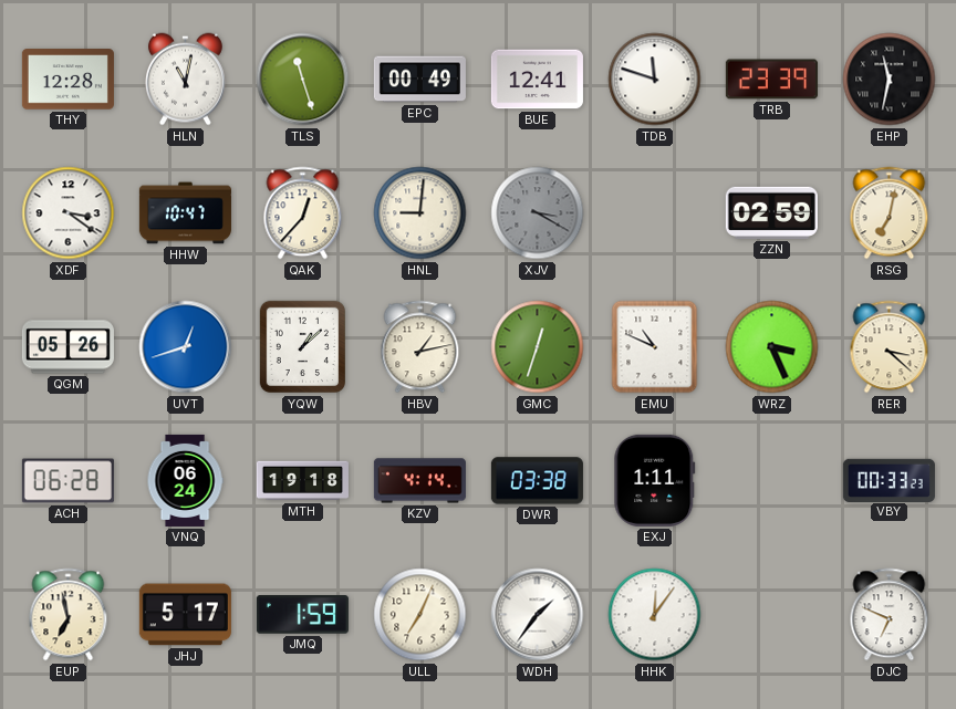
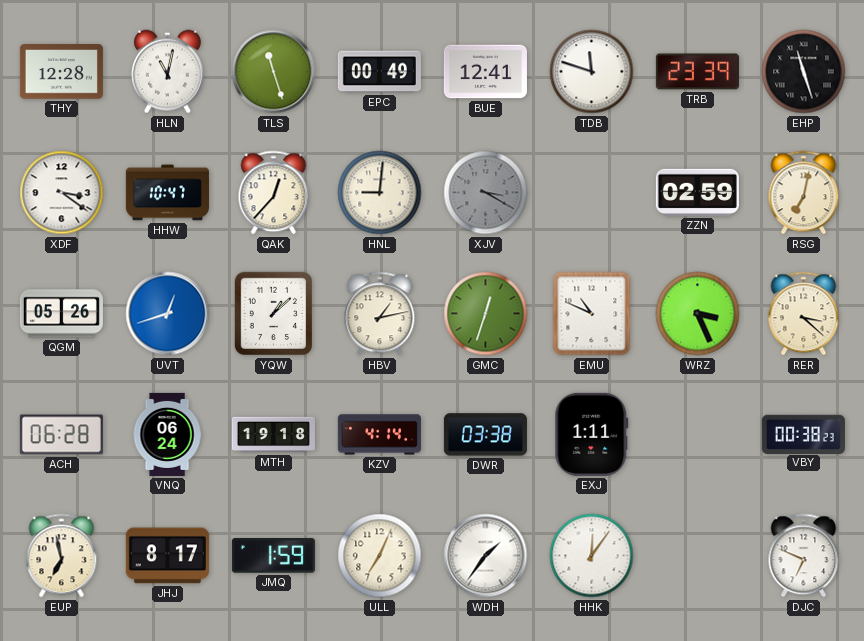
EHP: 11:32 -> 11:27
VBY: 00:33 -> 00:38
JHJ: 5:17 -> 8:17
